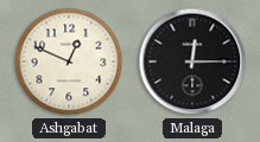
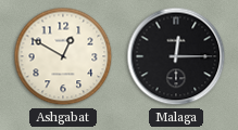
Ashgabat: 12:49 -> 12:50
